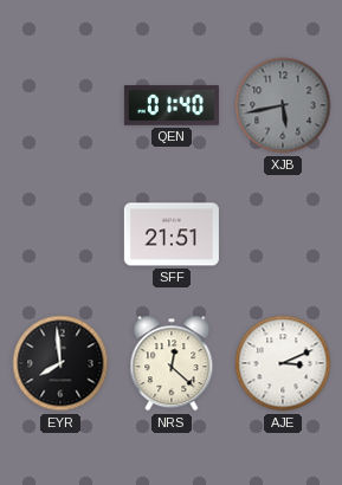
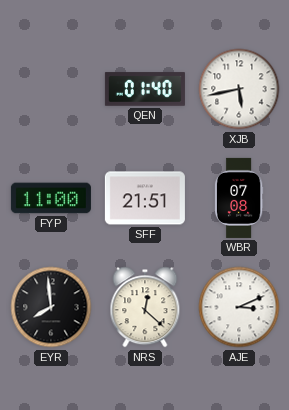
XJB dial: grey -> white
FYP: none -> 11:00
WBR: none -> 07:08
